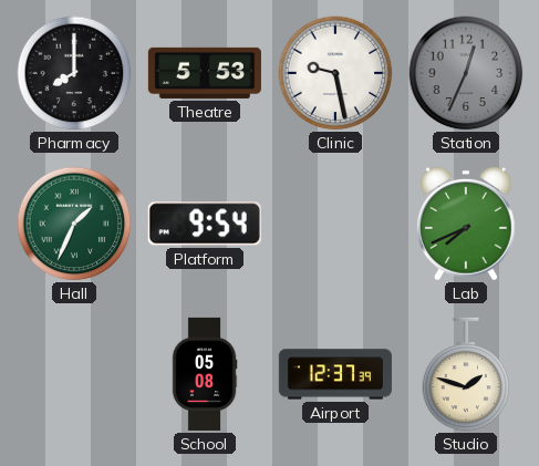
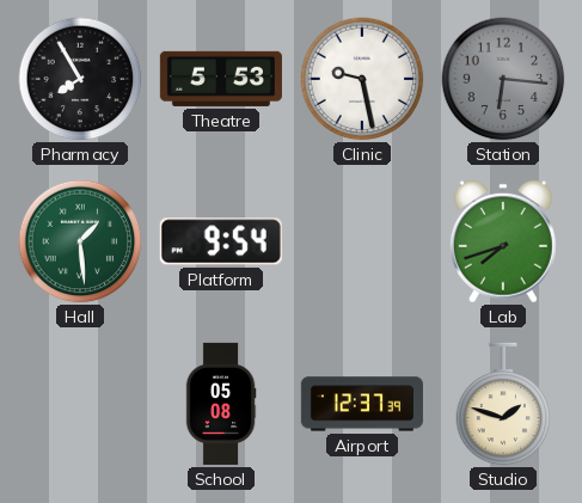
Pharmacy: 8:00 -> 7:55
Station: 12:34 -> 6:16
Hall: 1:34 -> 1:29
Lab: 7:41 -> 7:42
